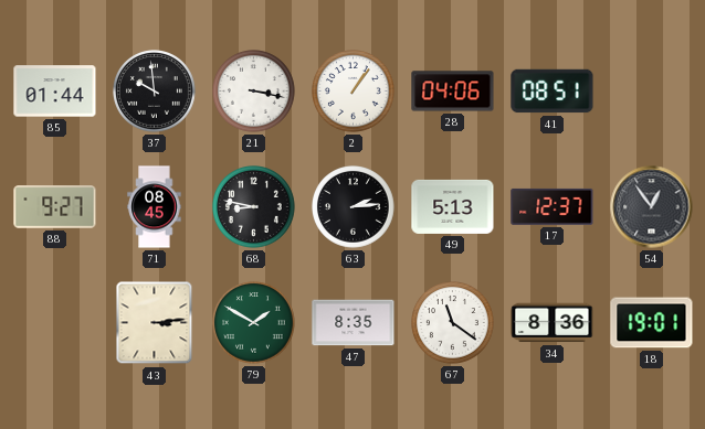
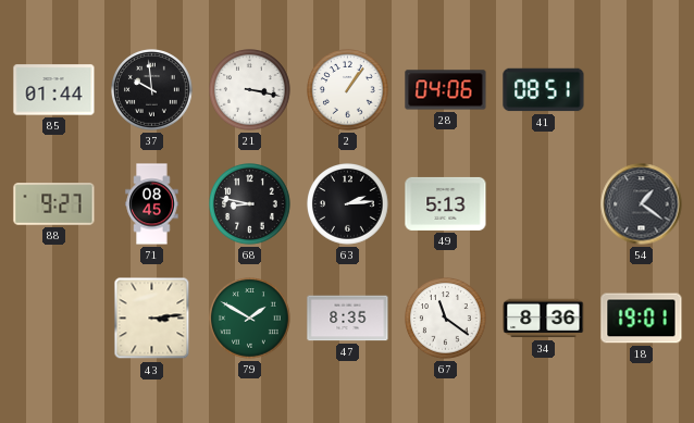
17: 12:37 -> none
54: 12:54 -> 1:21
